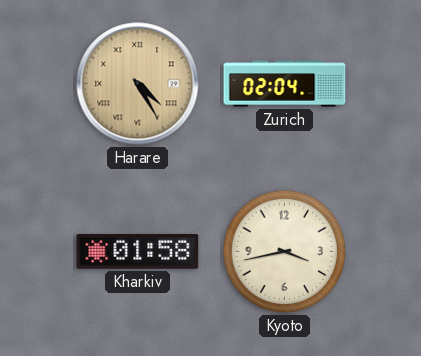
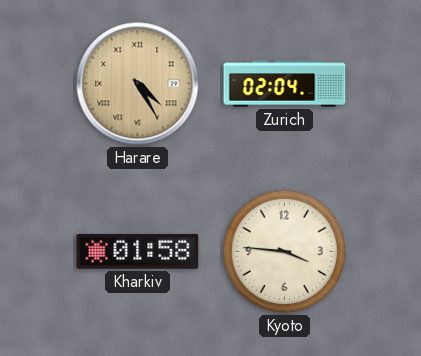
Kyoto: 3:43 -> 3:46
